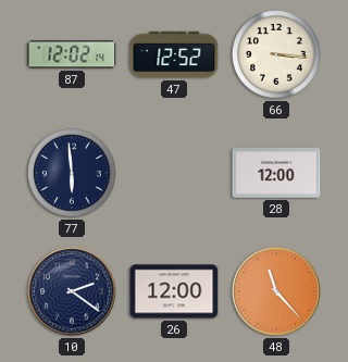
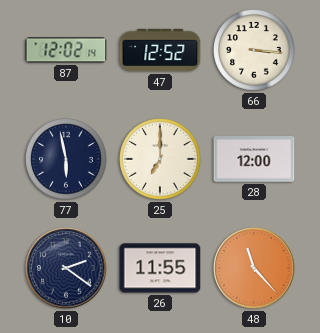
77: 5:59 -> 5:58
25: none -> 7:00
26: 12:00 -> 11:55
